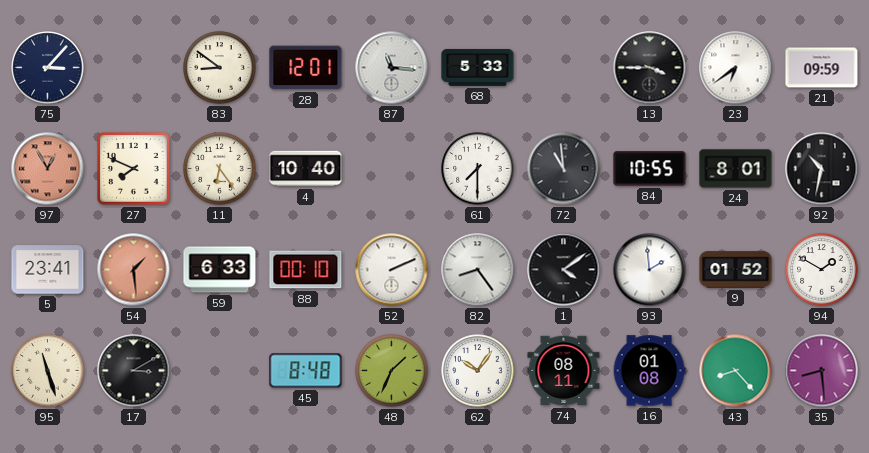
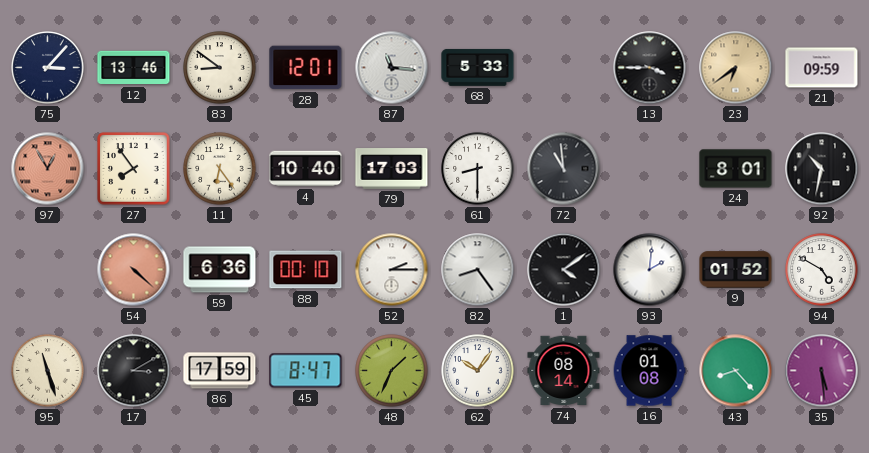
12: none -> 13:46
23 dial: white -> champagne
27: 7:49 -> 7:54
79: none -> 17:03
61: 7:30 -> 8:30
84: 10:55 -> none
5: 23:41 -> none
54: 1:29 -> 4:22
59: 6:33 -> 6:36
52: 2:11 -> 2:15
93: 1:59 -> 2:01
94: 1:50 -> 4:50
86: none -> 17:59
45: 8:48 -> 8:47
74: 08:11 -> 08:14
35: 8:29 -> 5:29
